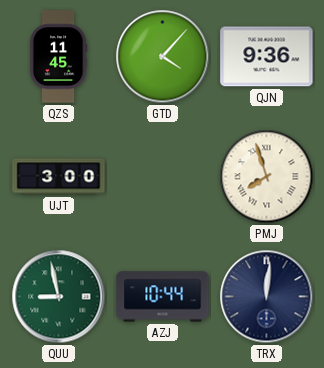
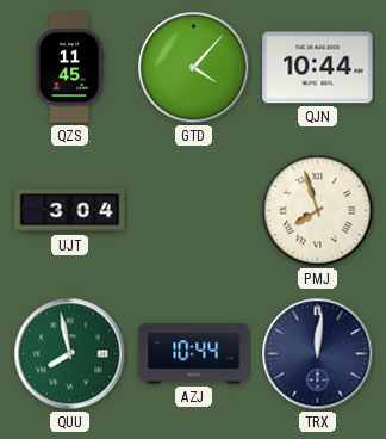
QJN: 9:36 -> 10:44
UJT: 3:00 -> 3:04
QUU: 8:58 -> 7:58
